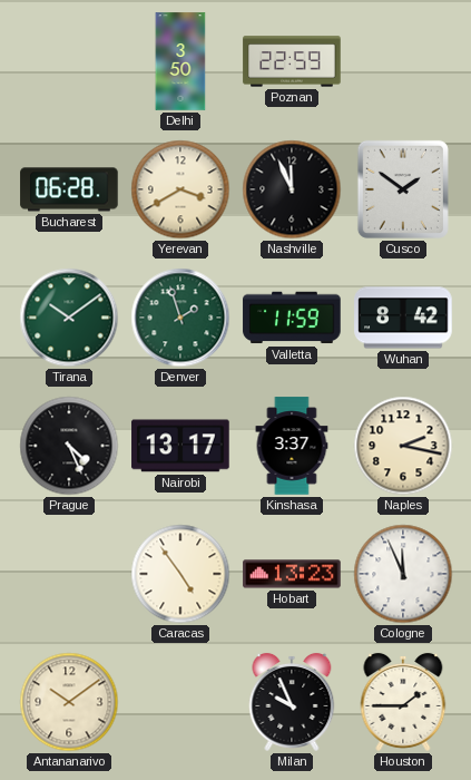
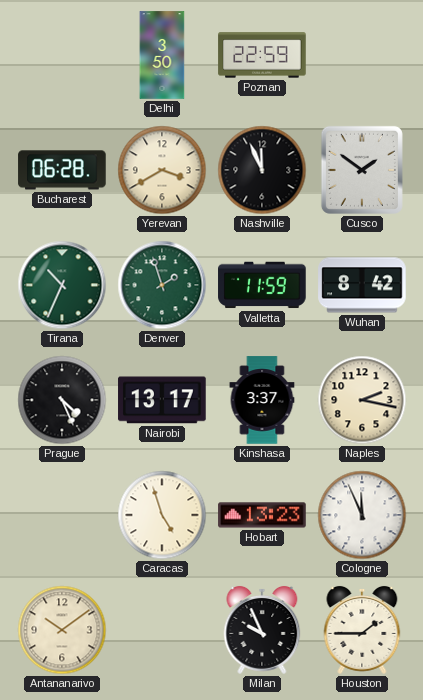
Tirana: 10:09 -> 10:34
Caracas: 4:54 -> 4:57
